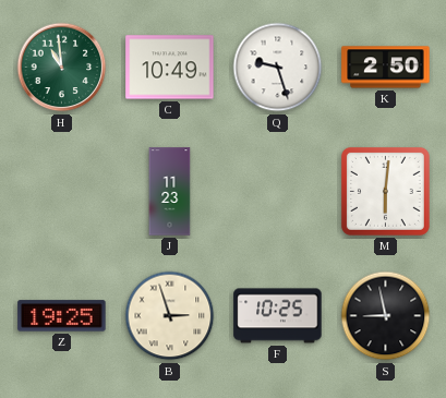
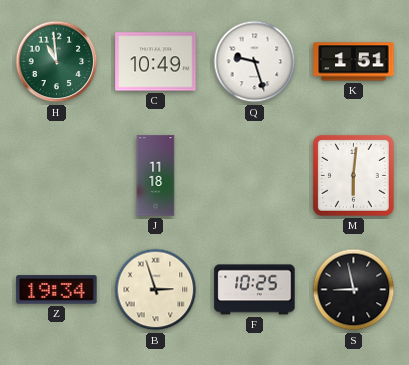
K: 2:50 -> 1:51
J: 11:23 -> 11:18
Z: 19:25 -> 19:34
